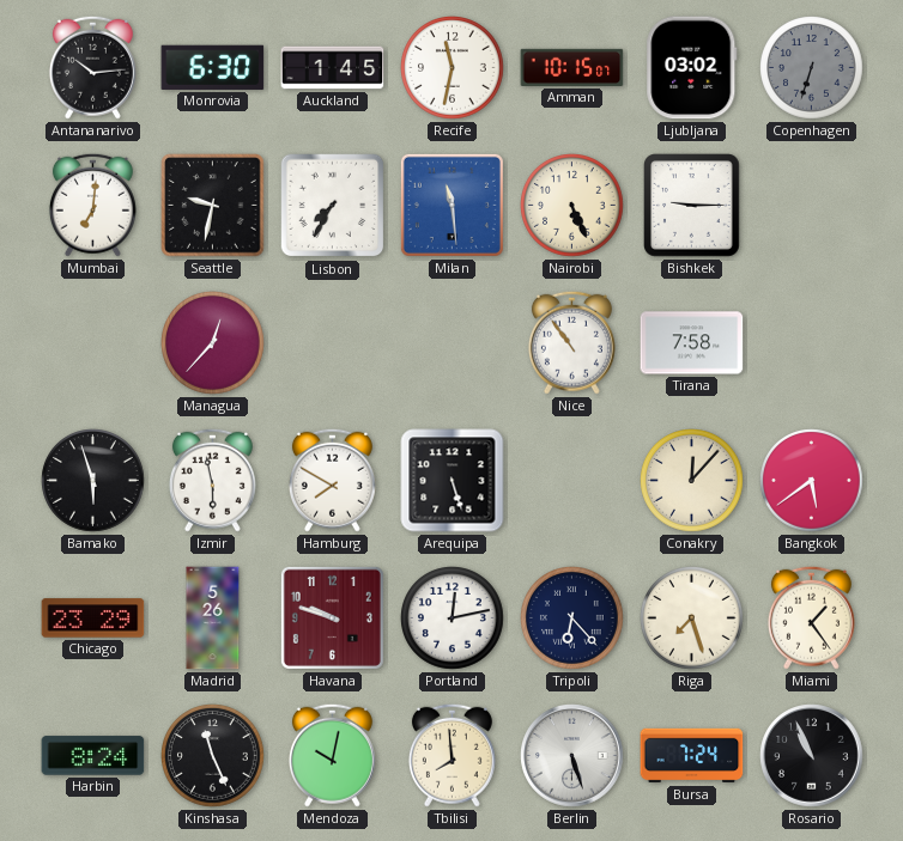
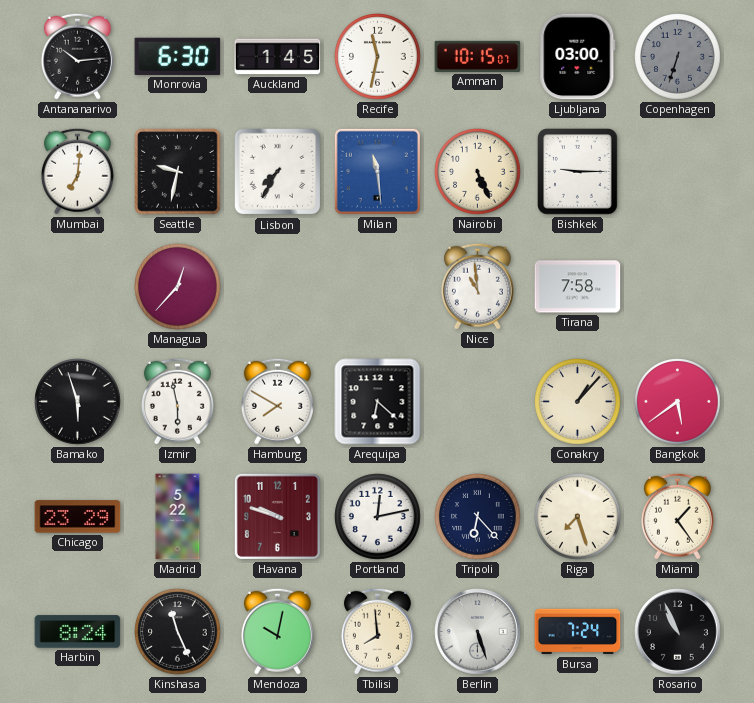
Ljubljana: 03:02 -> 03:00
Nice: 10:54 -> 10:59
Arequipa: 5:27 -> 6:22
Conakry: 12:07 -> 1:07
Madrid: 5:26 -> 5:22
